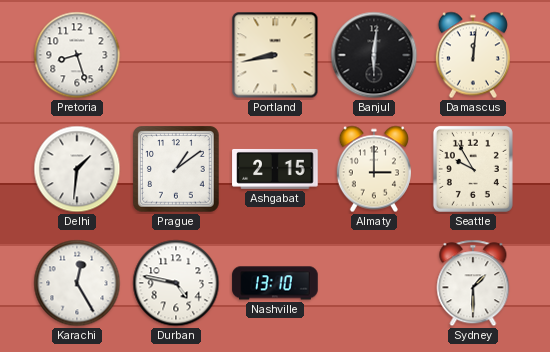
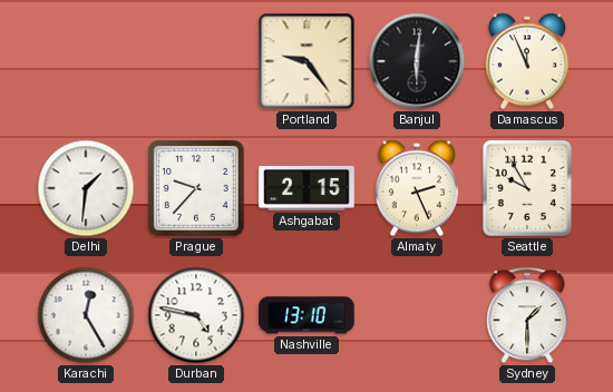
Pretoria: 8:27 -> none
Portland: 8:43 -> 9:24
Damascus: 12:01 -> 11:56
Prague: 1:09 -> 9:37
Almaty: 3:00 -> 2:26
